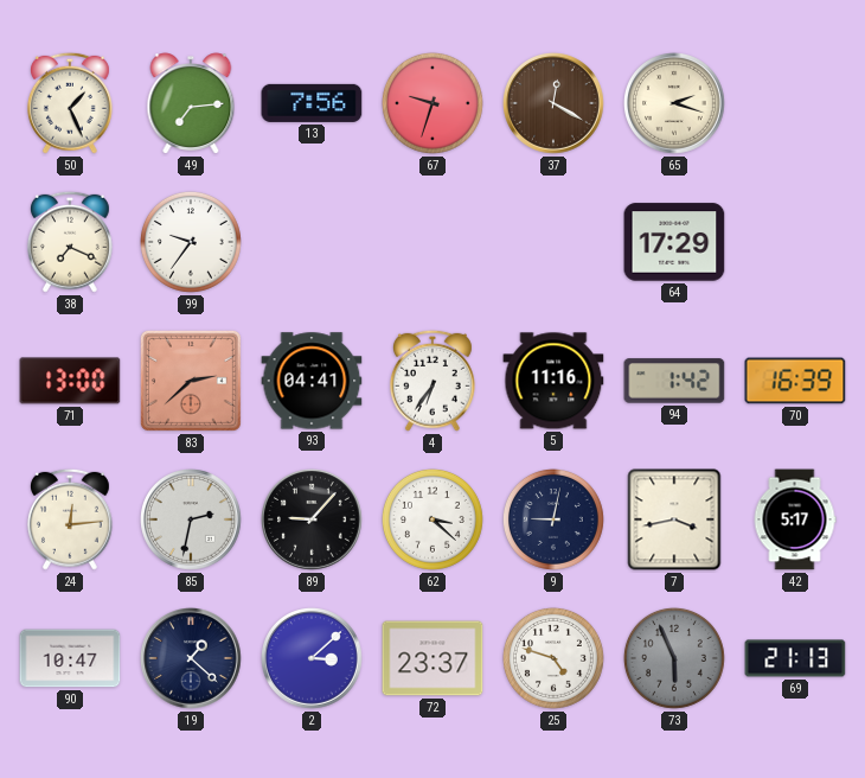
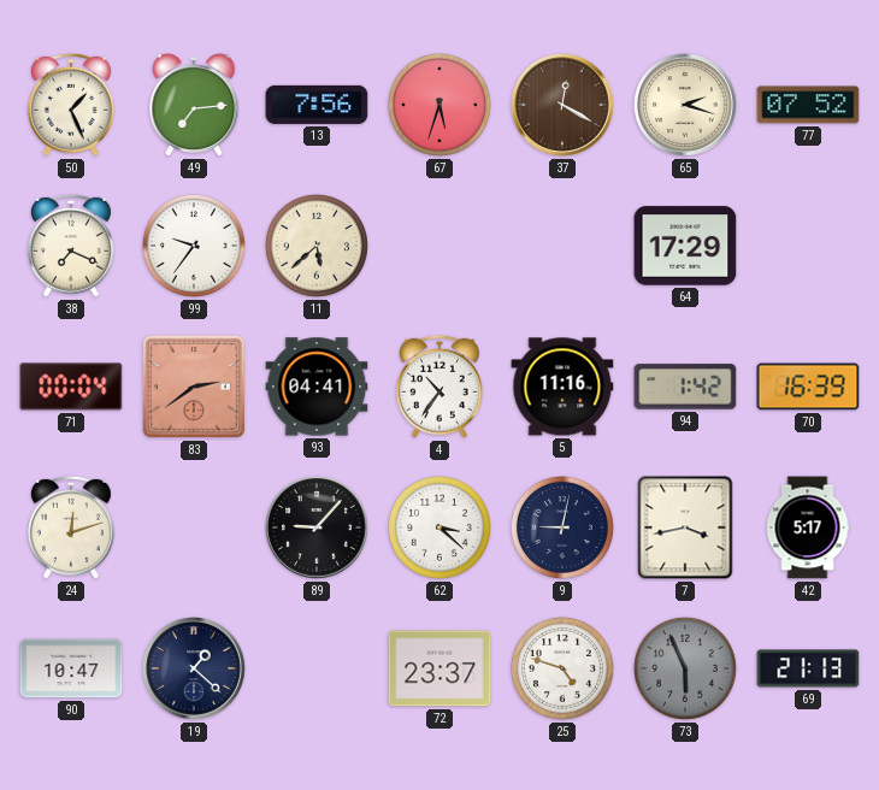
67: 9:33 -> 5:33
77: none -> 07:52
11: none -> 5:38
71: 13:00 -> 00:04
83: 2:38 -> 2:39
4: 6:36 -> 10:36
24: 12:14 -> 12:12
85: 2:32 -> none
2: 3:08 -> none
